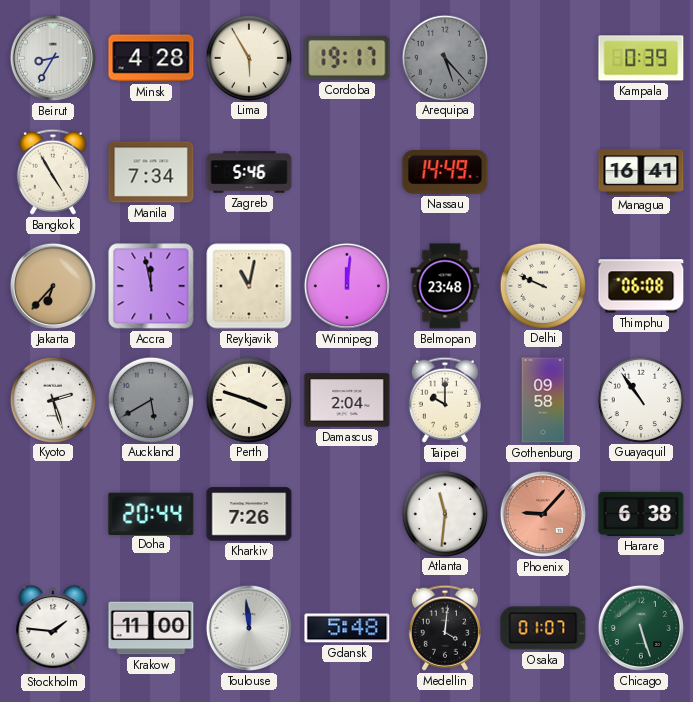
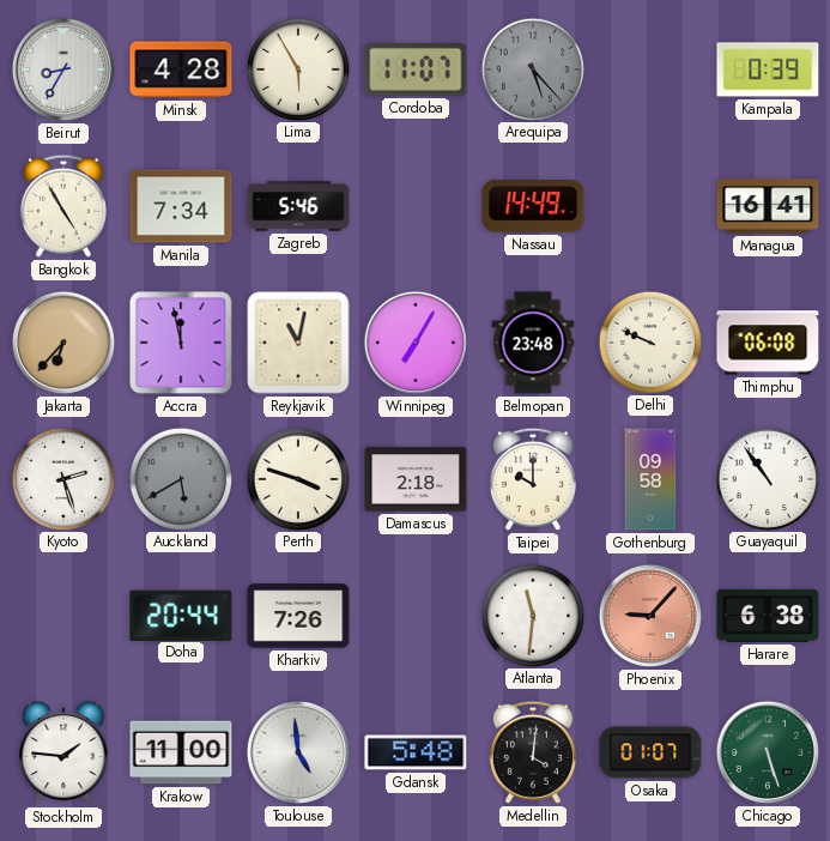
Cordoba: 19:17 -> 11:07
Winnipeg: 12:01 -> 7:05
Damascus: 2:04 -> 2:18
Toulouse: 11:59 -> 4:59
